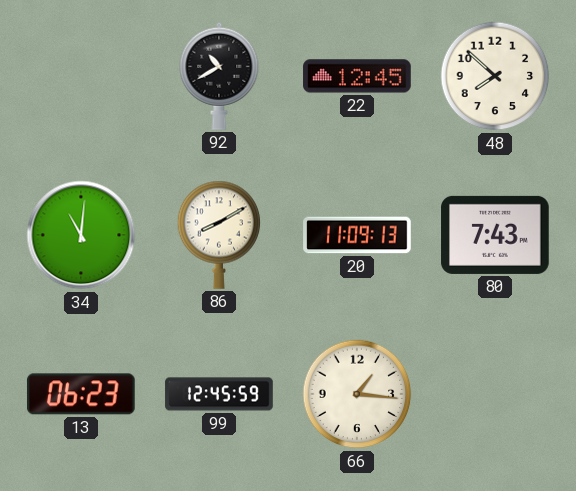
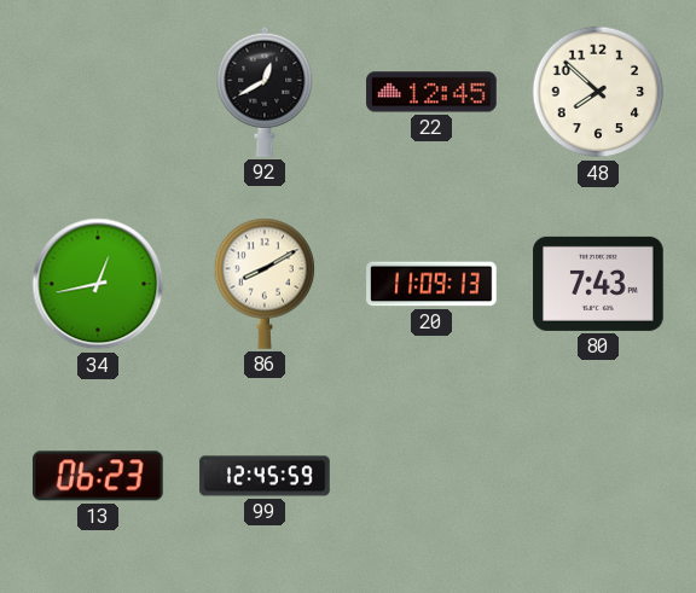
92: 10:40 -> 12:40
34: 11:01 -> 12:43
66: 1:16 -> none
